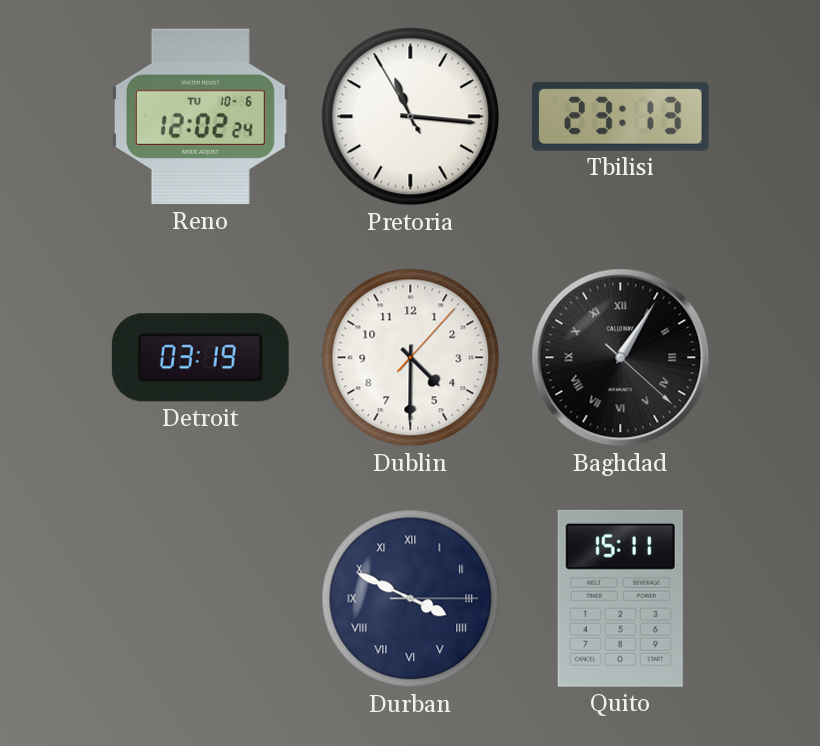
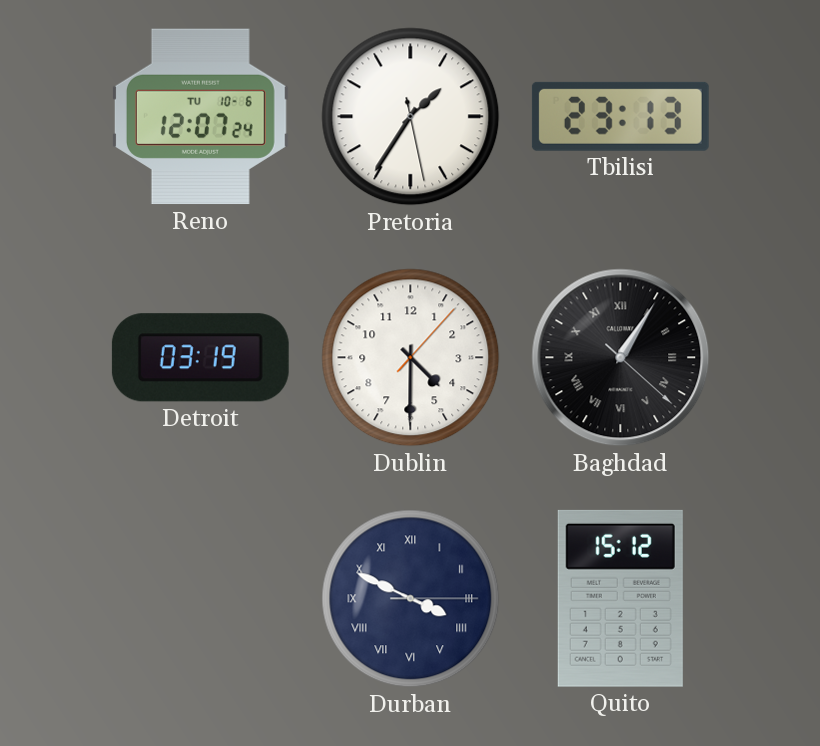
Reno: 12:02 -> 12:07
Pretoria: 11:15 -> 1:35
Quito: 15:11 -> 15:12
